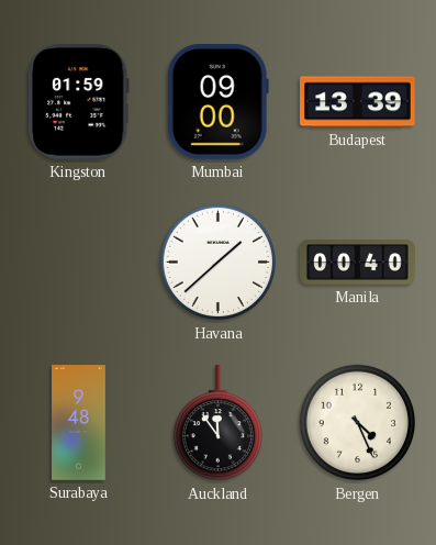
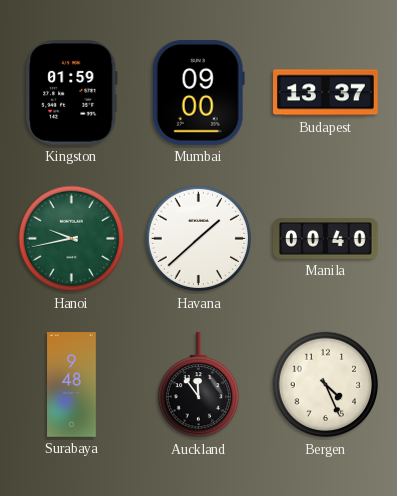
Budapest: 13:39 -> 13:37
Hanoi: none -> 9:43
